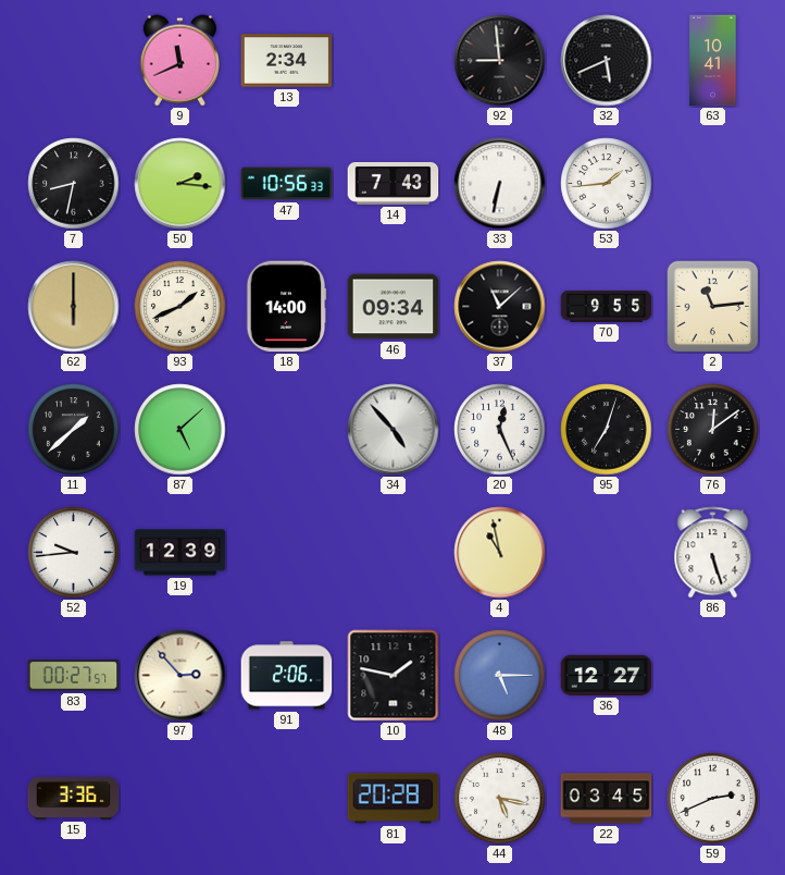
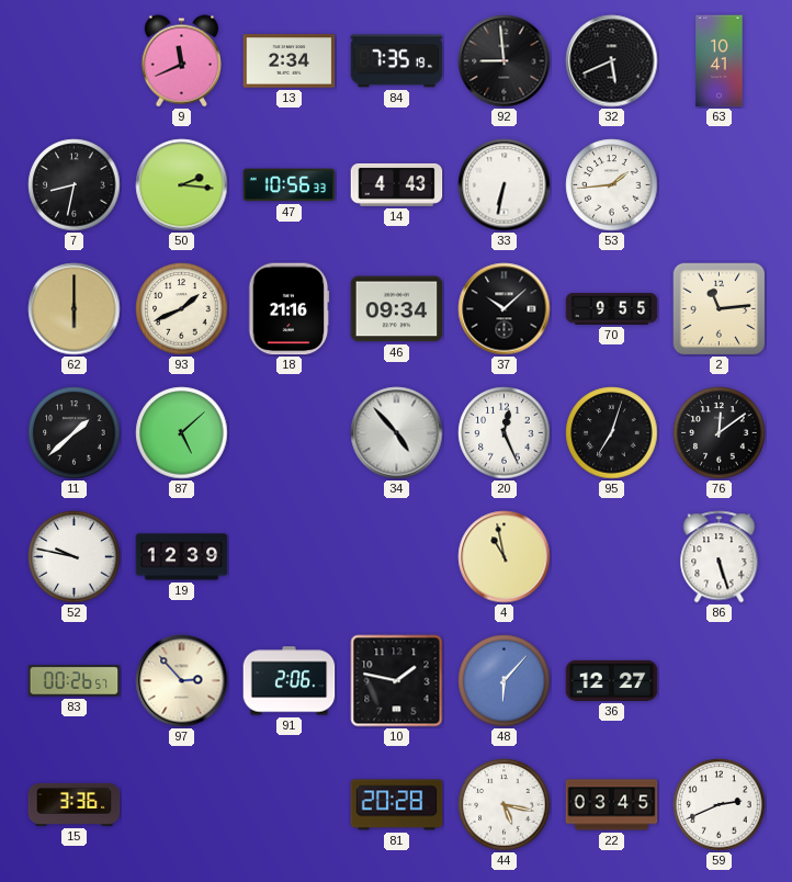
84: none -> 7:35
14: 7:43 -> 4:43
18: 14:00 -> 21:16
37: 11:08 -> 10:08
52: 9:44 -> 9:47
83: 00:27 -> 00:26
48: 5:15 -> 6:07
